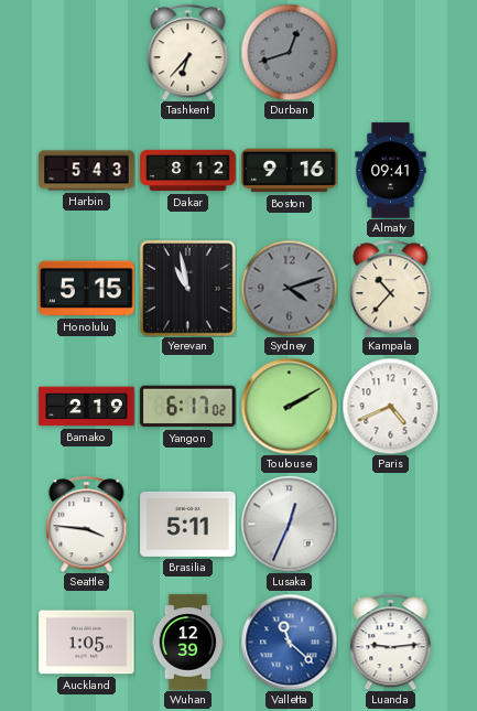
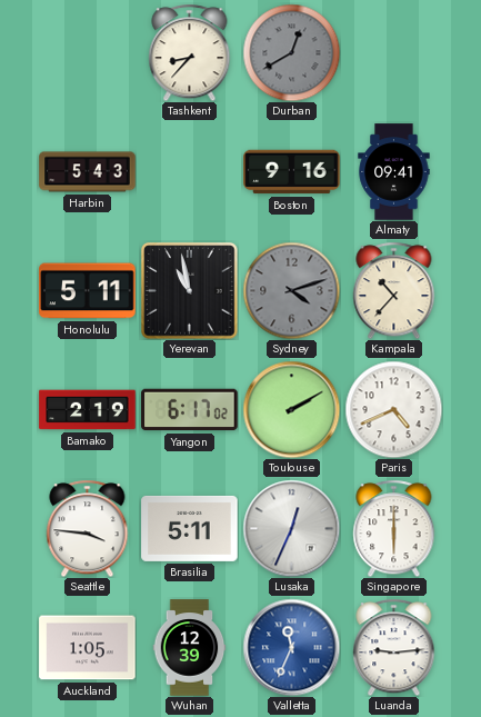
Tashkent: 6:37 -> 8:37
Durban: 12:42 -> 12:40
Dakar: 8:12 -> none
Honolulu: 5:15 -> 5:11
Singapore: none -> 6:00
Valletta: 11:22 -> 11:34
